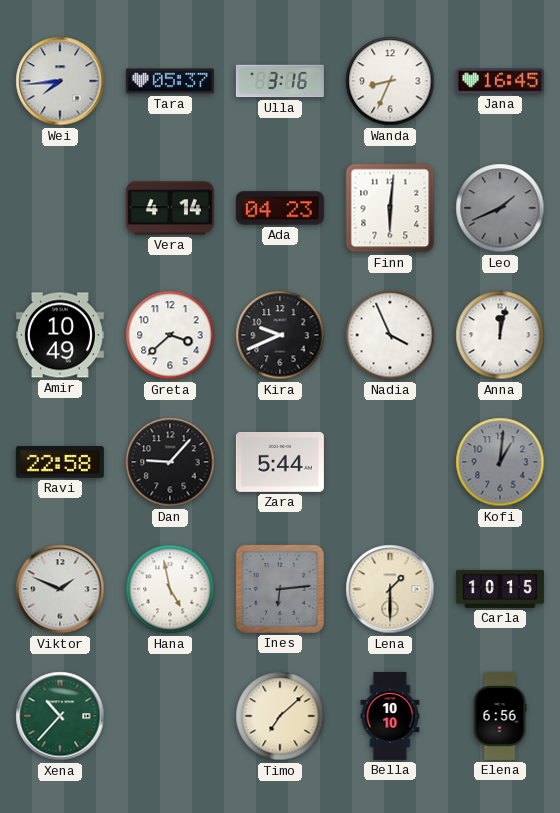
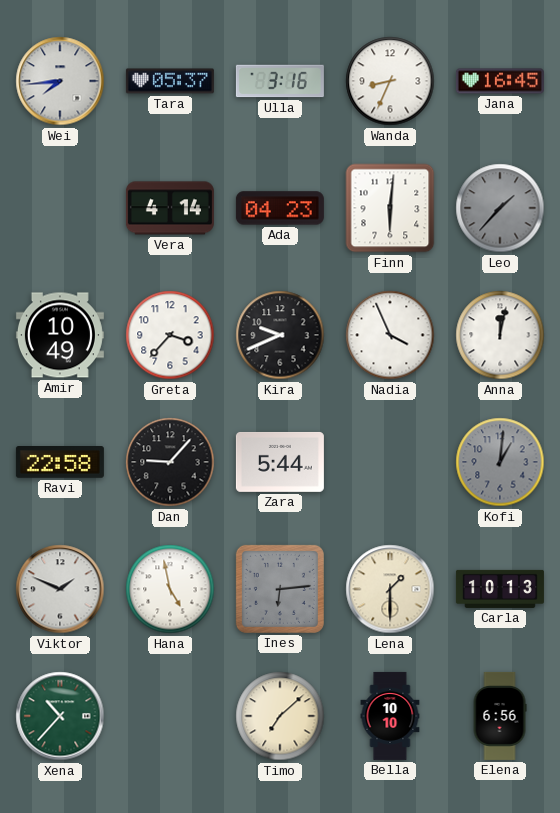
Leo: 1:41 -> 1:37
Greta: 3:38 -> 3:37
Carla: 10:15 -> 10:13
